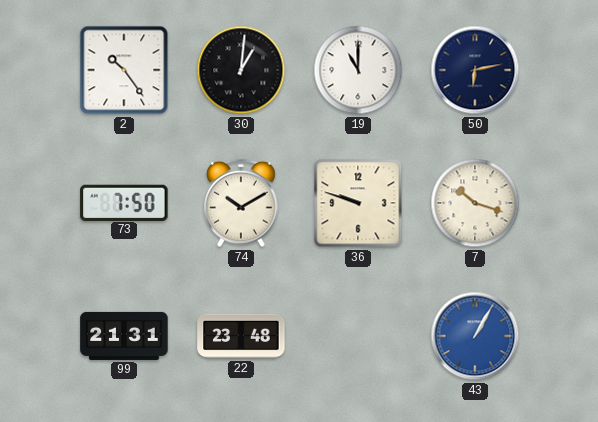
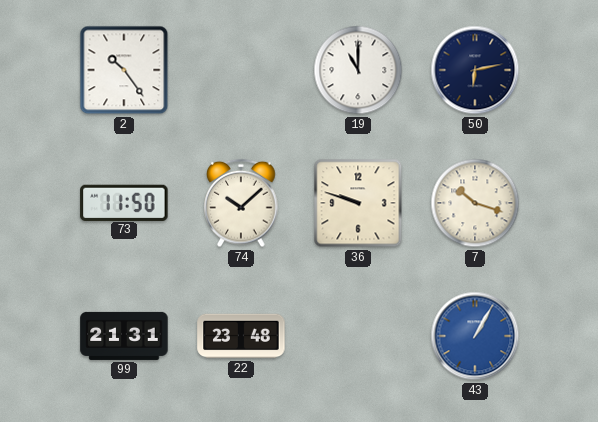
30: 1:01 -> none
73: 7:50 -> 11:50
74: 10:10 -> 10:08
